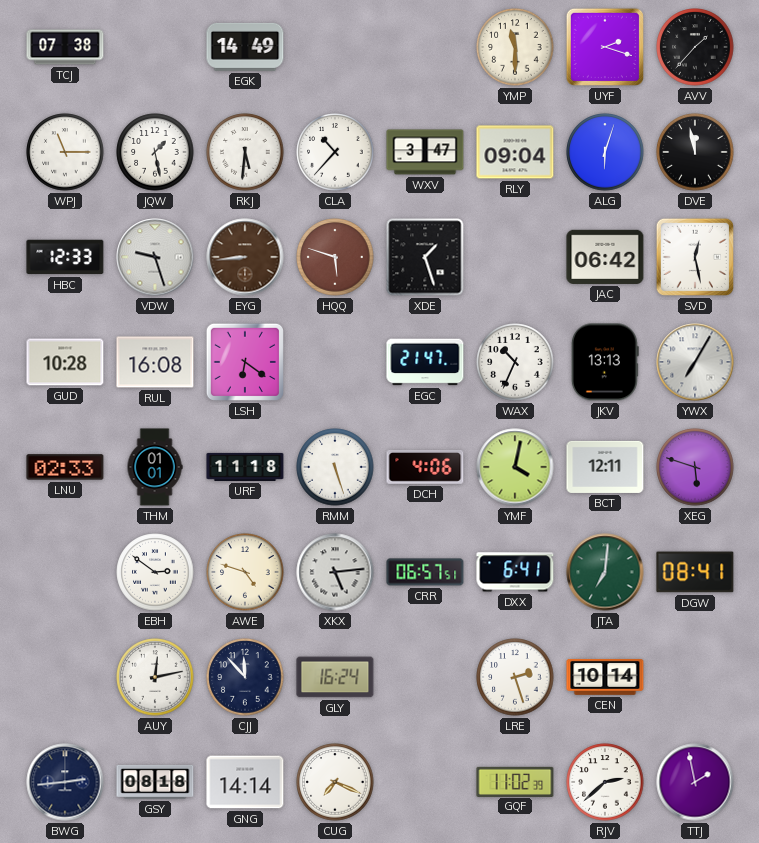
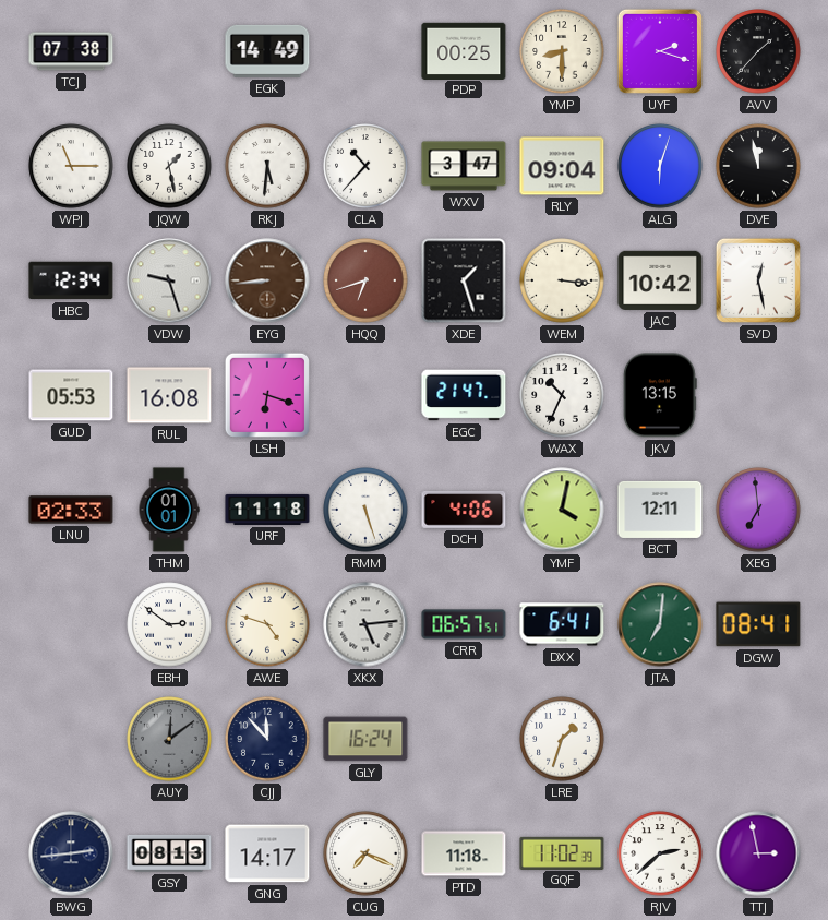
PDP: none -> 00:25
YMP: 11:30 -> 8:30
HBC: 12:33 -> 12:34
HQQ: 5:48 -> 6:42
WEM: none -> 3:16
JAC: 06:42 -> 10:42
GUD: 10:28 -> 05:53
LSH: 6:21 -> 6:18
JKV: 13:13 -> 13:15
YWX: 7:05 -> none
XEG: 5:48 -> 6:59
AUY: 12:13 -> 12:09
AUY dial: white -> grey
LRE: 2:27 -> 1:33
CEN: 10:14 -> none
GSY: 08:18 -> 08:13
GNG: 14:14 -> 14:17
PTD: none -> 11:18
TTJ: 1:58 -> 2:58
